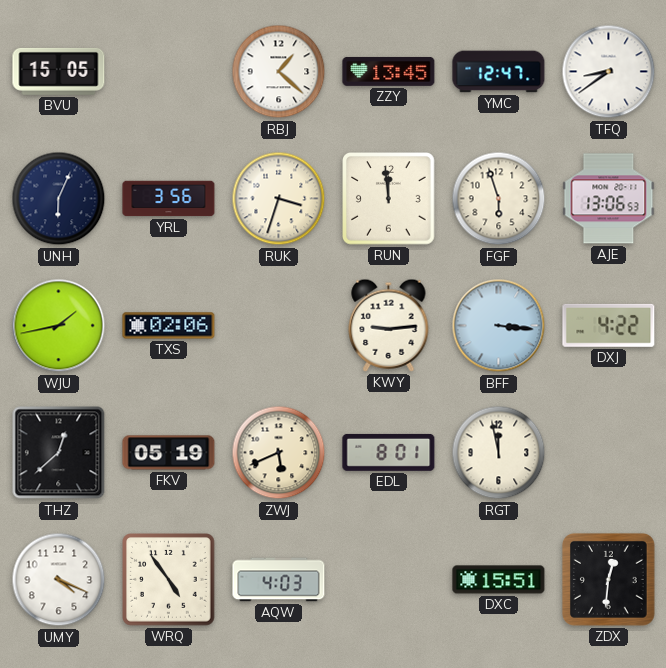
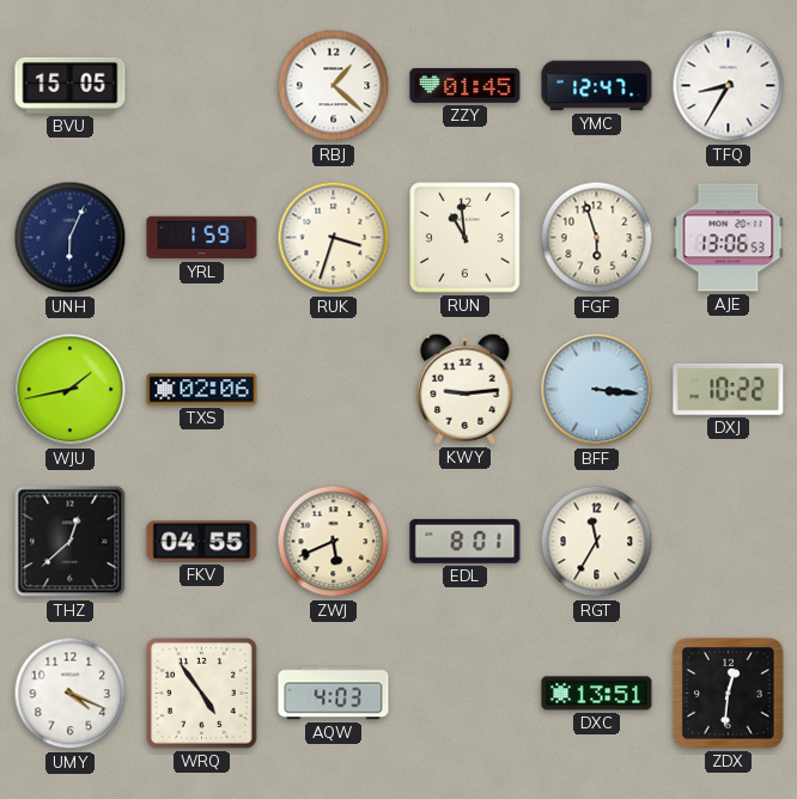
ZZY: 13:45 -> 01:45
TFQ: 8:39 -> 8:35
YRL: 3:56 -> 1:59
RUN: 11:59 -> 10:59
DXJ: 4:22 -> 10:22
FKV: 05:19 -> 04:55
RGT: 11:58 -> 11:35
DXC: 15:51 -> 13:51
